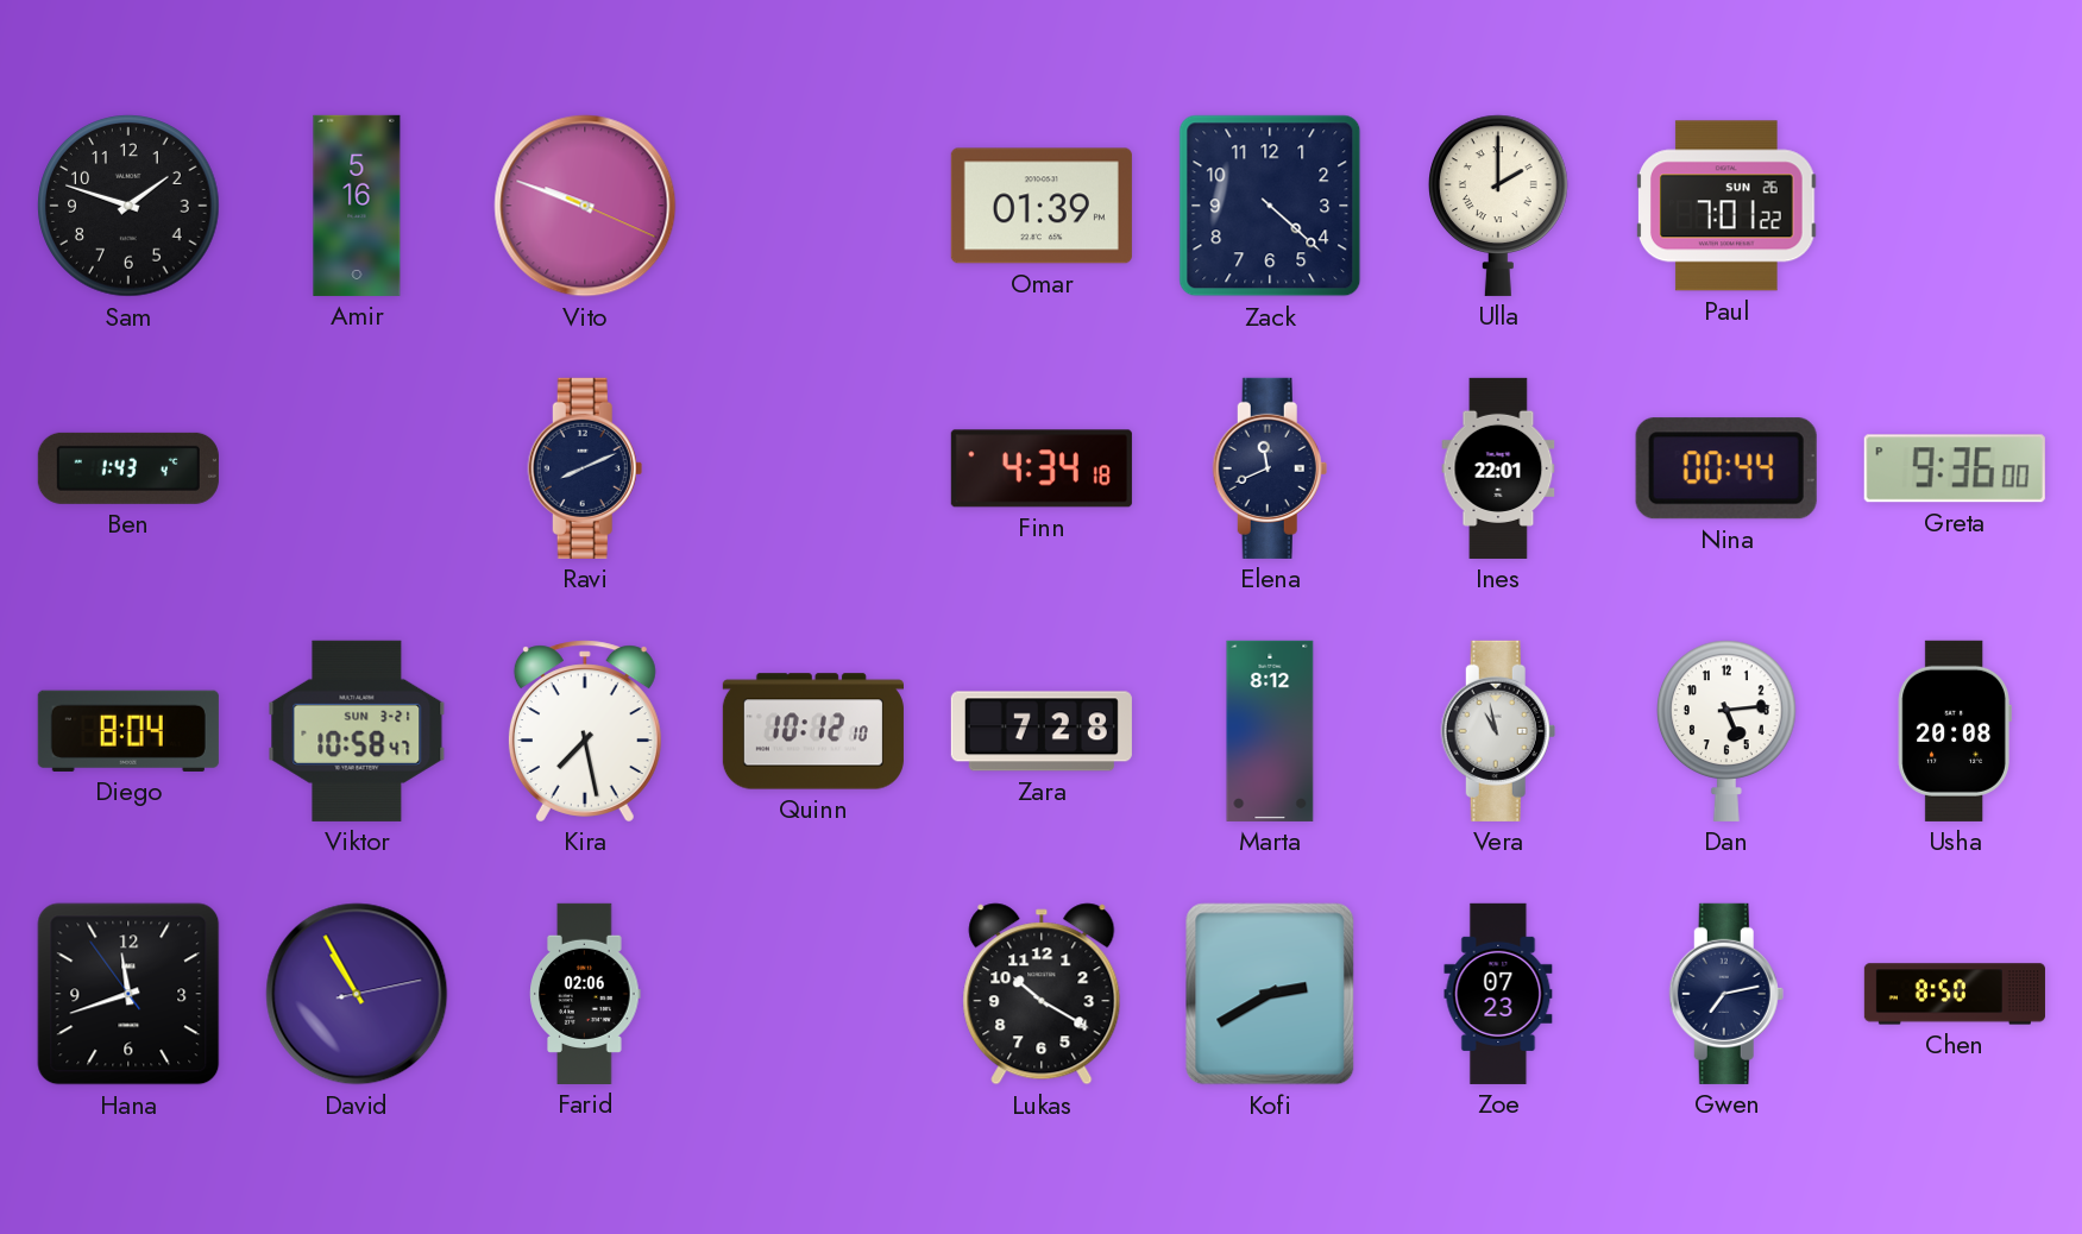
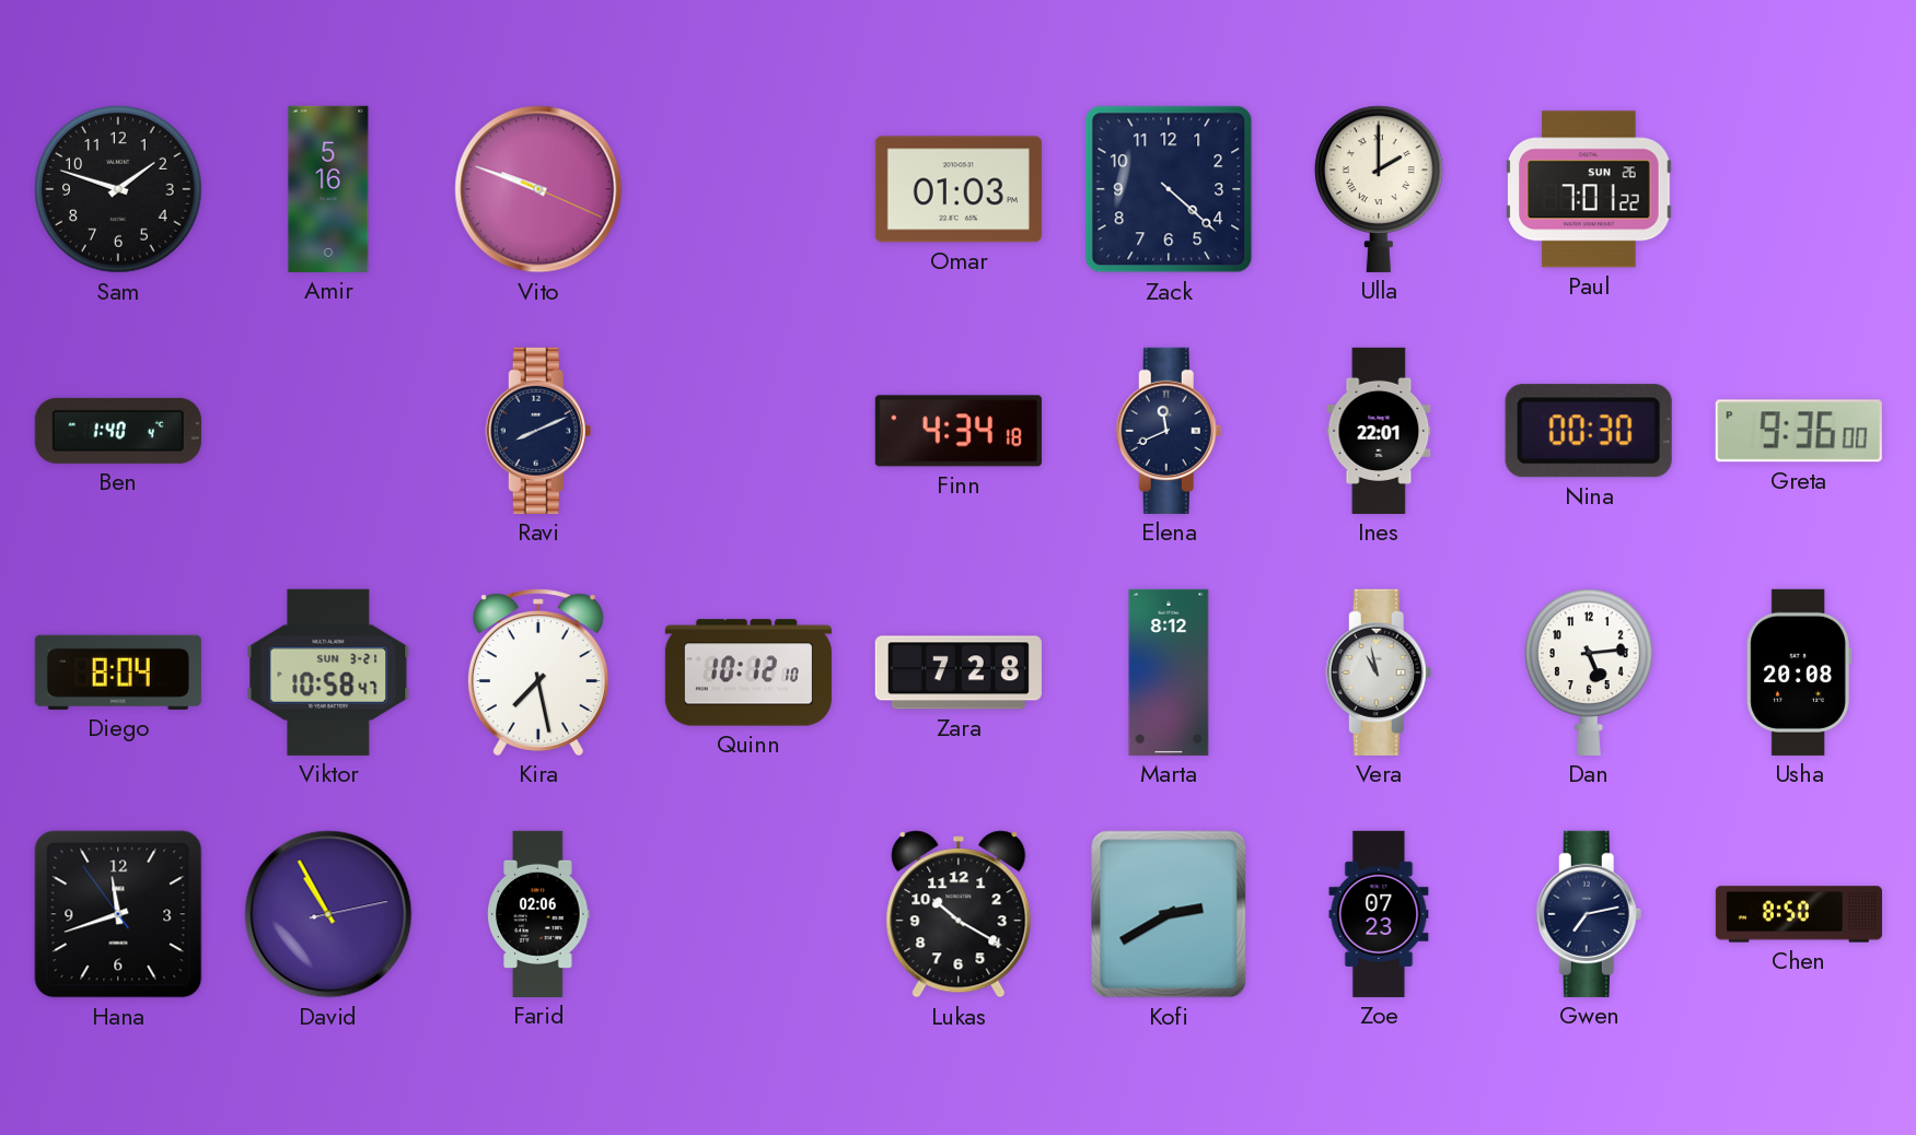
Omar: 01:39 -> 01:03
Ben: 1:43 -> 1:40
Nina: 00:44 -> 00:30
